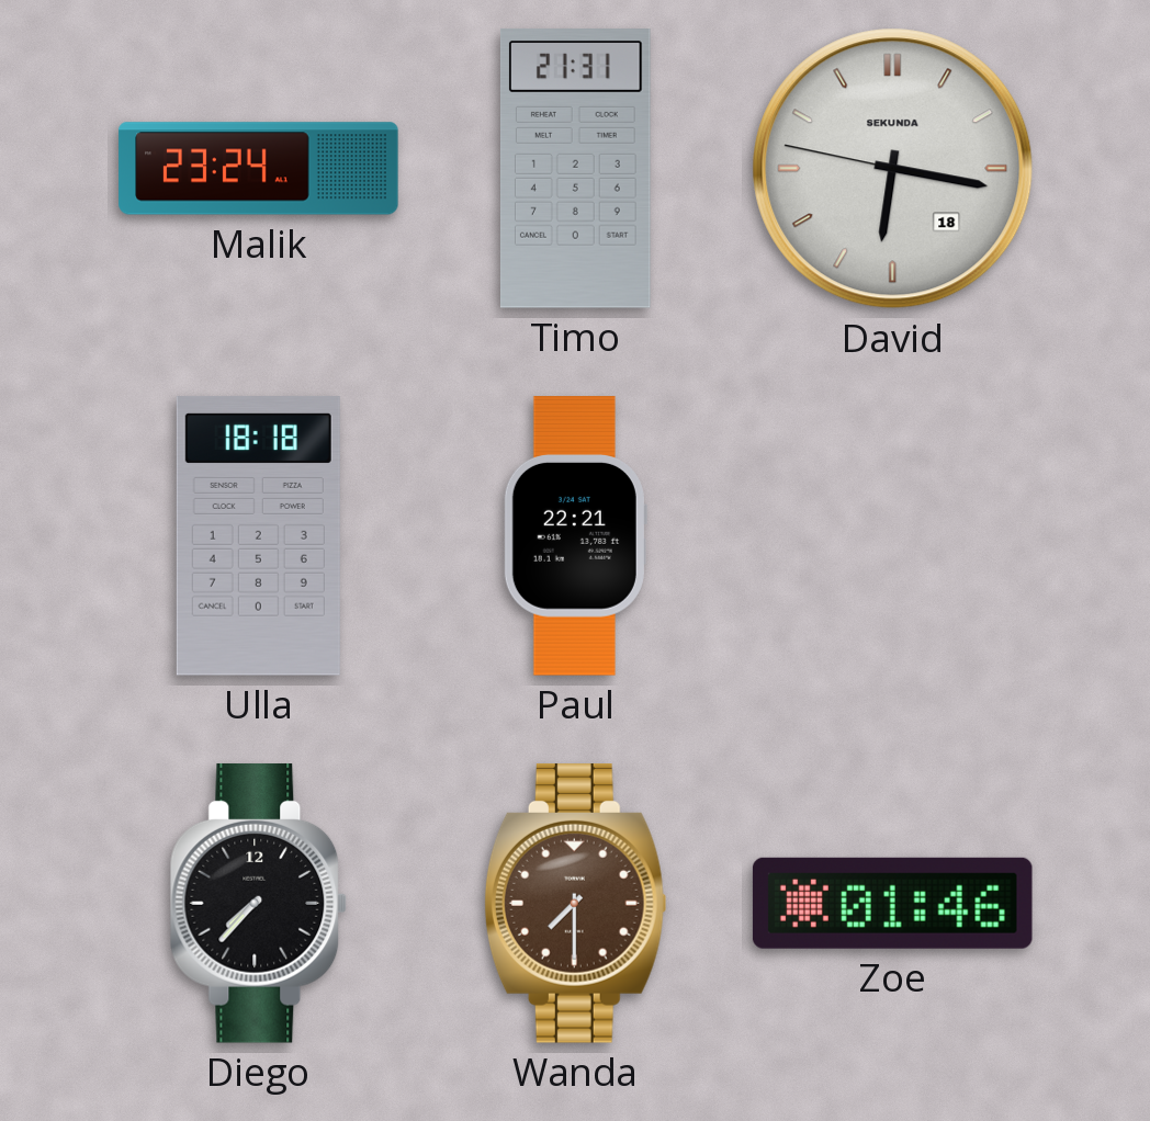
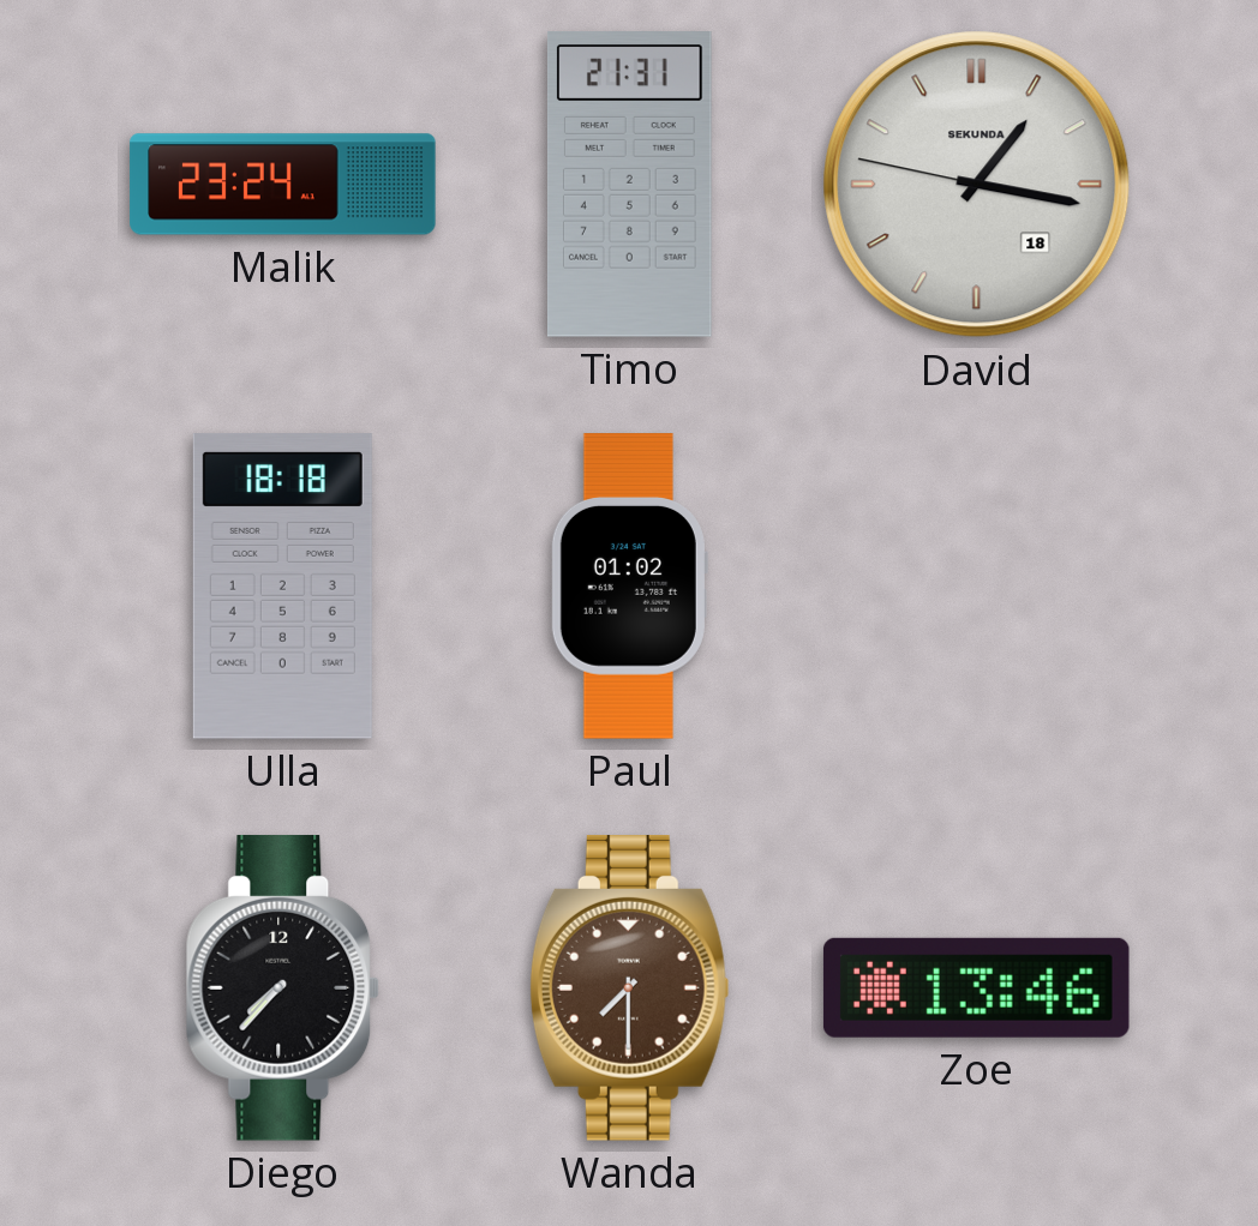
David: 6:16 -> 1:16
Paul: 22:21 -> 01:02
Zoe: 01:46 -> 13:46
